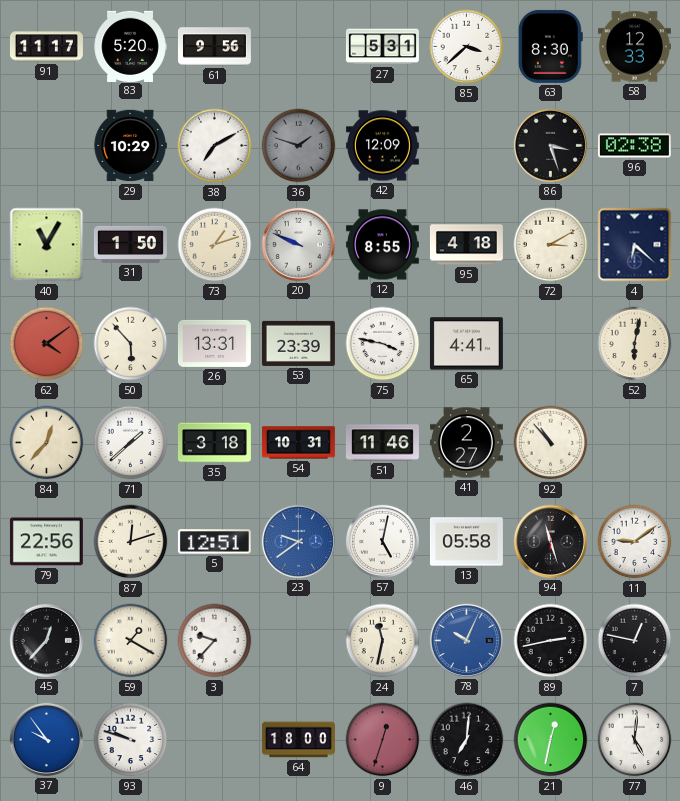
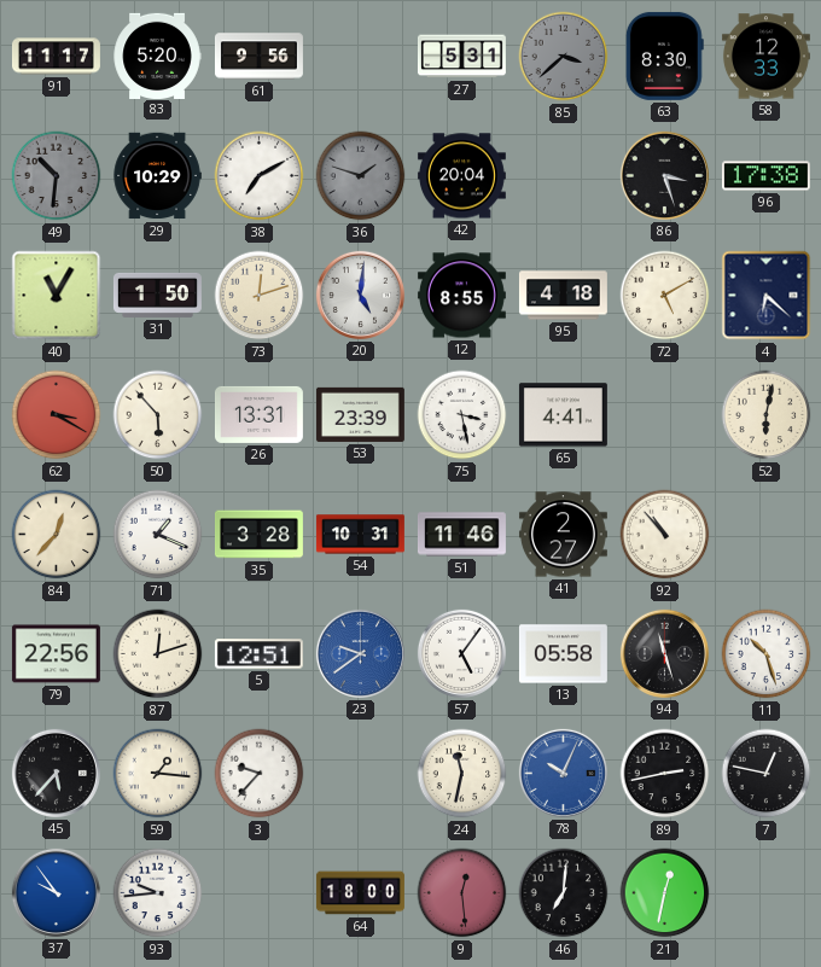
85 dial: white -> grey
49: none -> 10:31
42: 12:09 -> 20:04
96: 02:38 -> 17:38
73: 1:12 -> 12:12
20: 9:49 -> 5:01
72: 3:10 -> 5:10
62: 4:09 -> 3:20
75: 3:47 -> 3:28
71: 1:38 -> 1:19
35: 3:18 -> 3:28
57: 5:02 -> 5:06
11: 9:09 -> 10:27
45: 12:37 -> 5:37
59: 1:20 -> 1:16
93: 9:48 -> 9:44
9: 12:33 -> 12:29
77: 5:01 -> none
